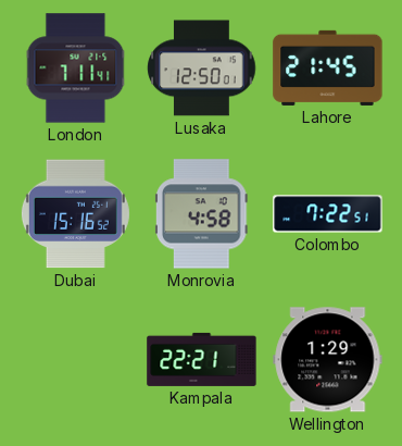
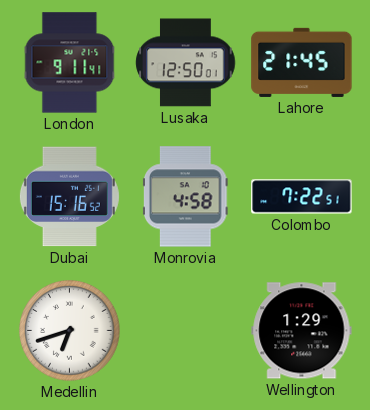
London: 7:11 -> 9:11
Medellin: none -> 6:42
Kampala: 22:21 -> none
